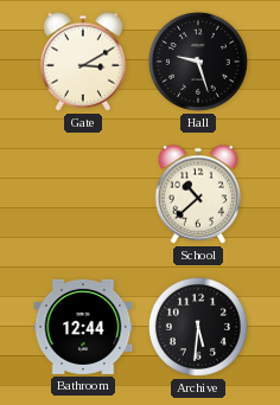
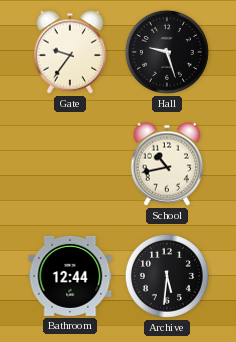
Gate: 3:10 -> 9:36
School: 10:38 -> 10:43
